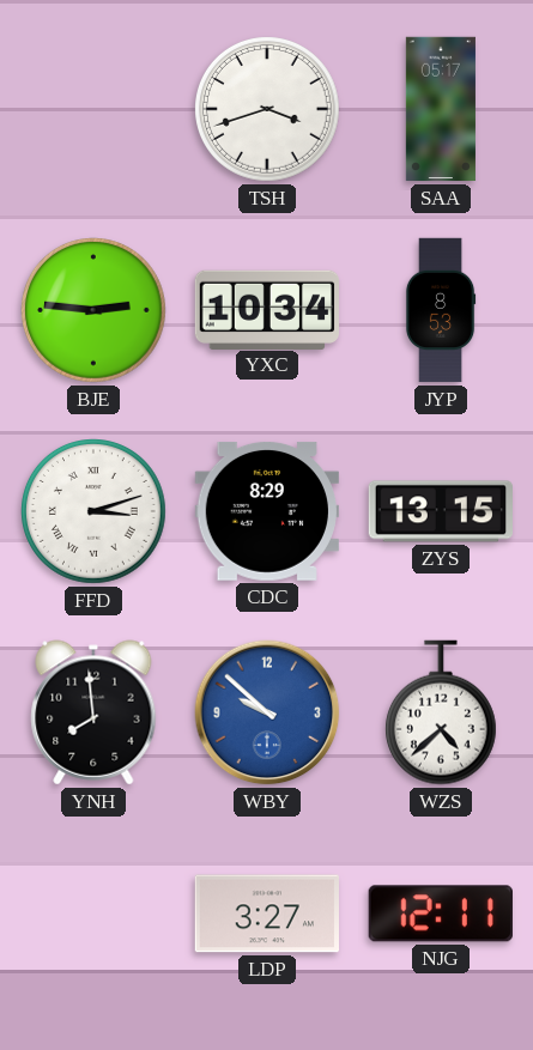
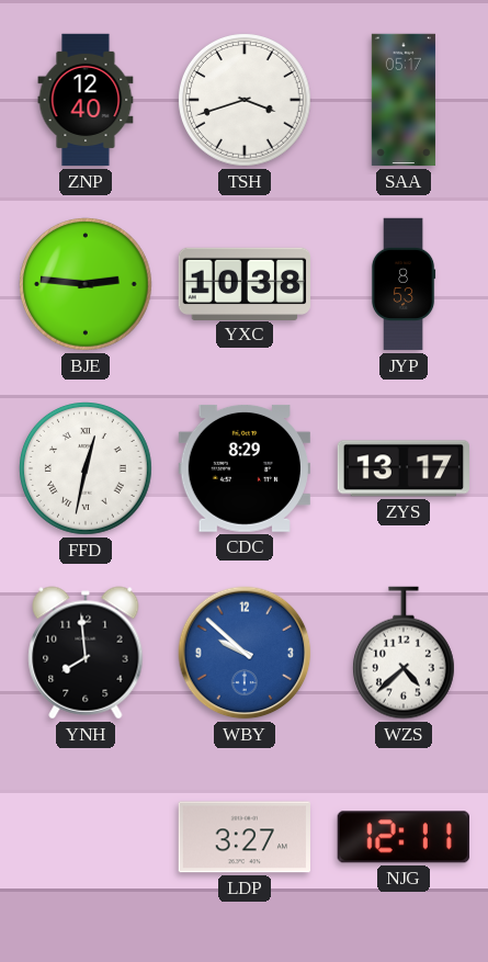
ZNP: none -> 12:40
YXC: 10:34 -> 10:38
FFD: 3:12 -> 12:32
ZYS: 13:15 -> 13:17
